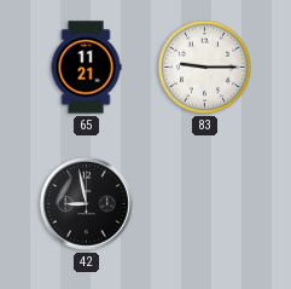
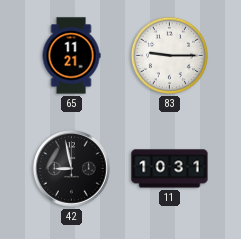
11: none -> 10:31
